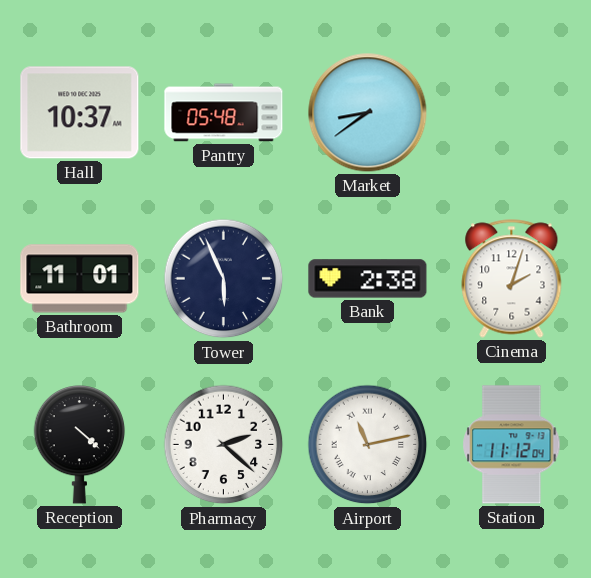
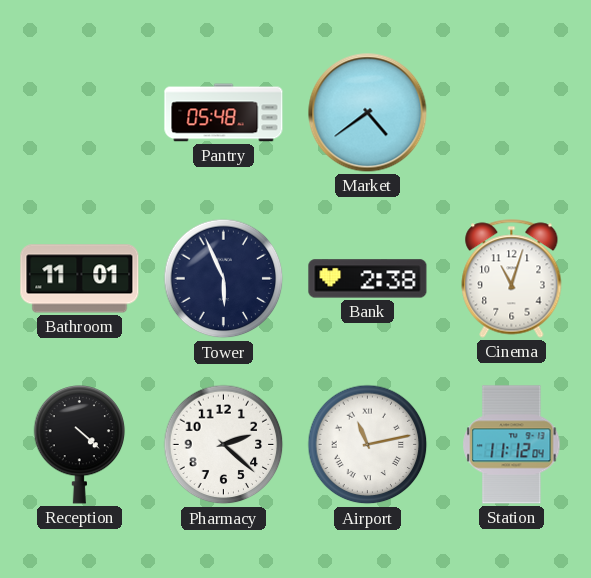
Hall: 10:37 -> none
Market: 8:39 -> 4:39
Cinema: 2:03 -> 11:03
